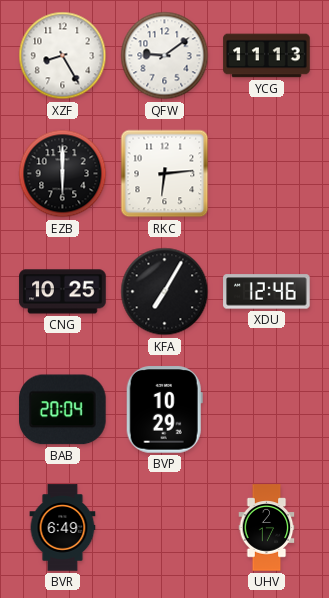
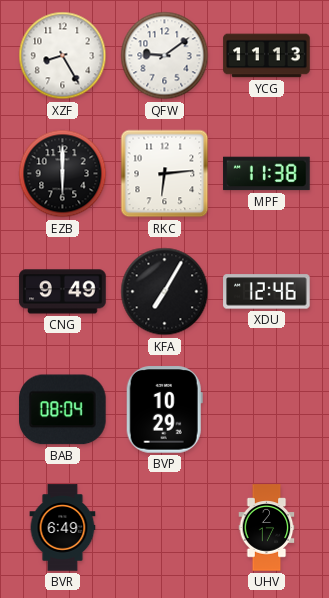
MPF: none -> 11:38
CNG: 10:25 -> 9:49
BAB: 20:04 -> 08:04
